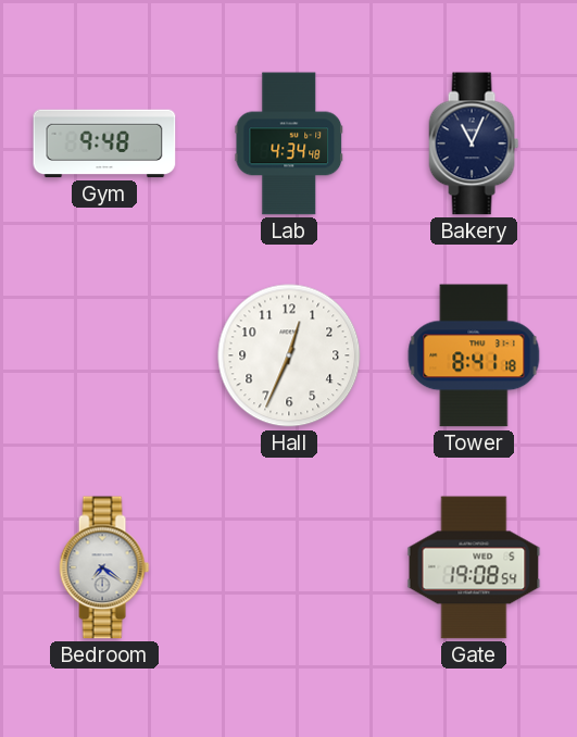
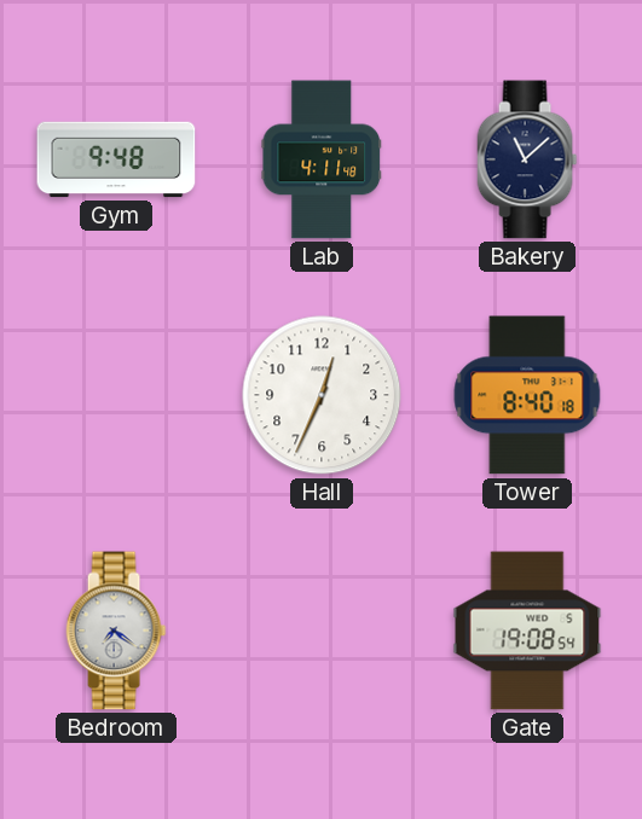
Lab: 4:34 -> 4:11
Bakery: 11:04 -> 11:08
Tower: 8:41 -> 8:40
